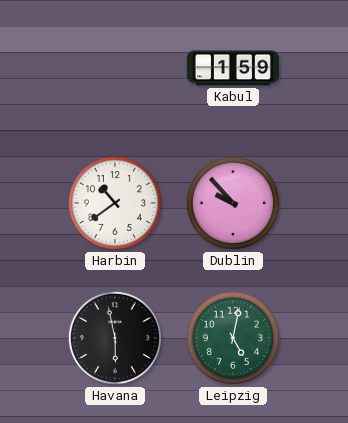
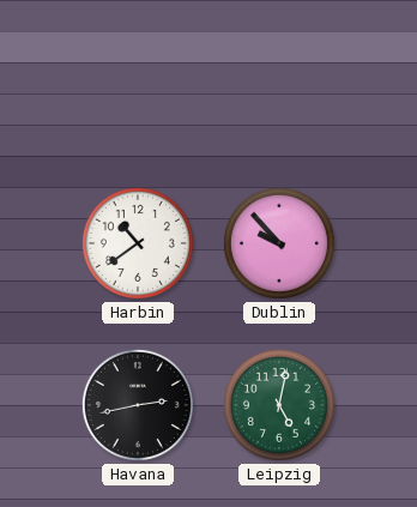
Kabul: 1:59 -> none
Havana: 5:58 -> 2:43
